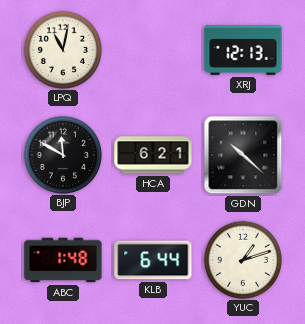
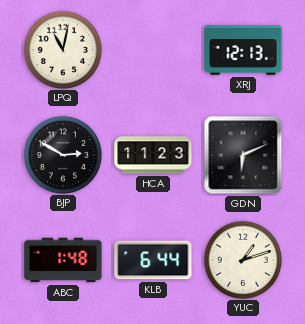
BJP: 11:50 -> 2:50
HCA: 6:21 -> 11:23
GDN: 10:22 -> 6:11
